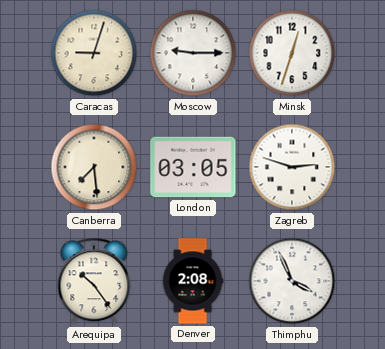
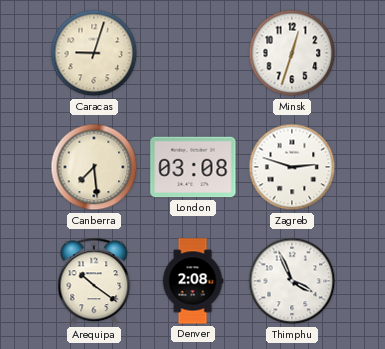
Moscow: 9:15 -> none
London: 03:05 -> 03:08
Arequipa: 10:24 -> 10:21
